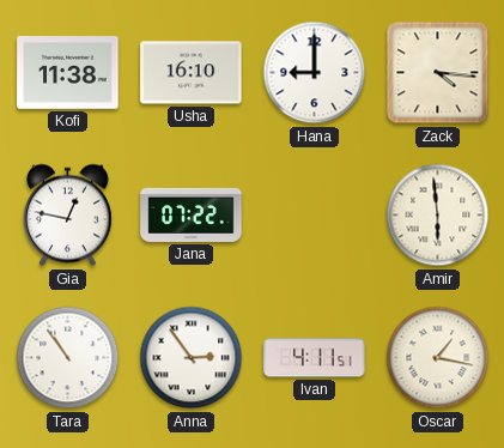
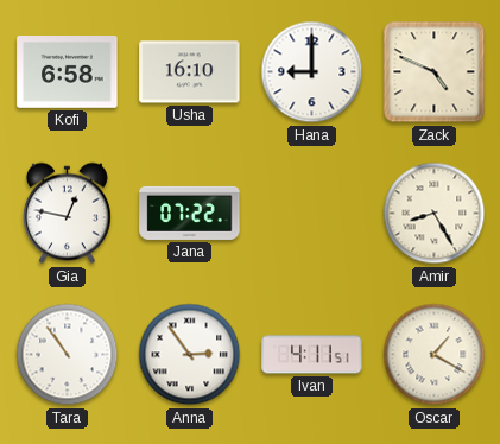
Kofi: 11:38 -> 6:58
Zack: 4:16 -> 4:49
Amir: 5:59 -> 8:25
Oscar: 1:17 -> 1:20
